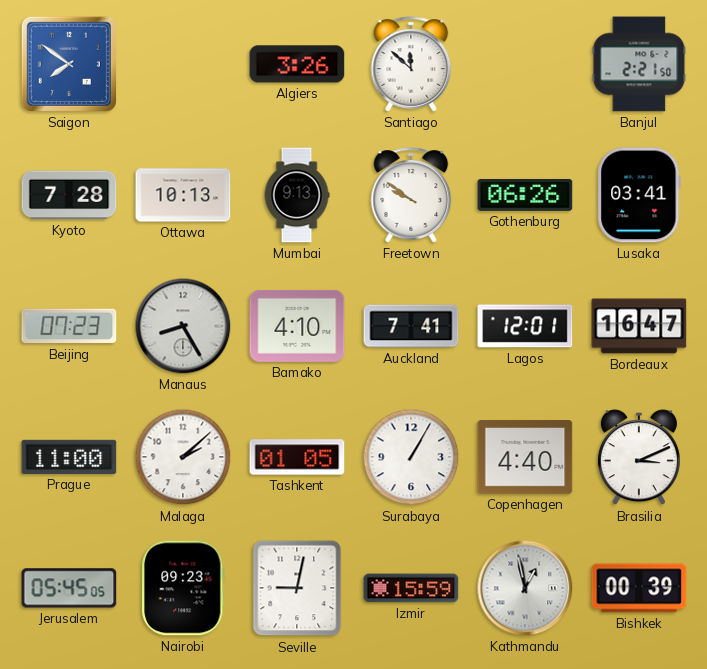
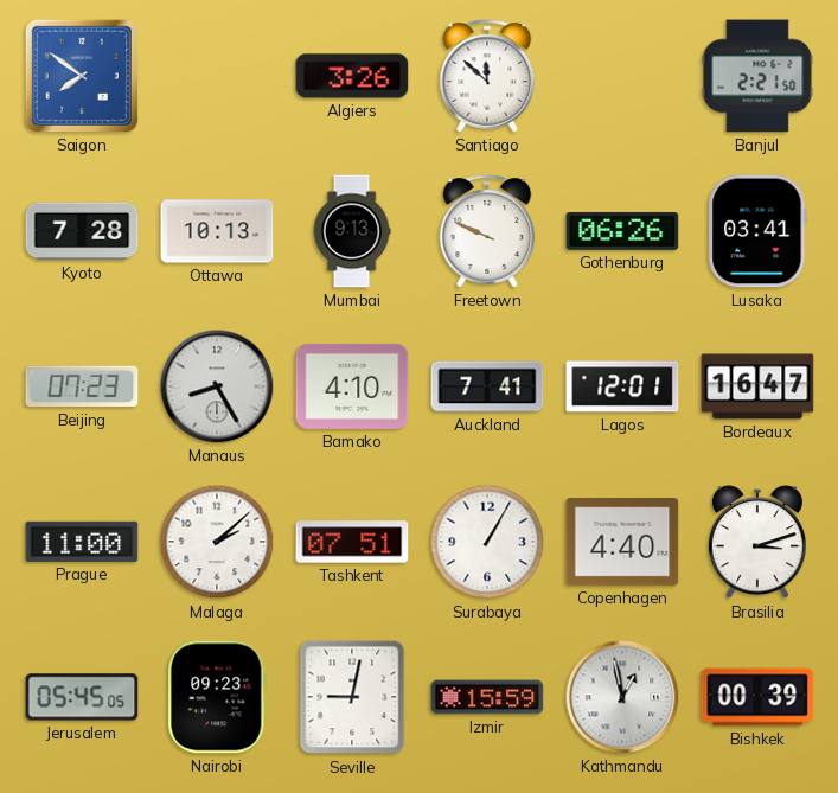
Freetown: 9:51 -> 9:49
Tashkent: 01:05 -> 07:51
Brasilia: 3:11 -> 3:12
